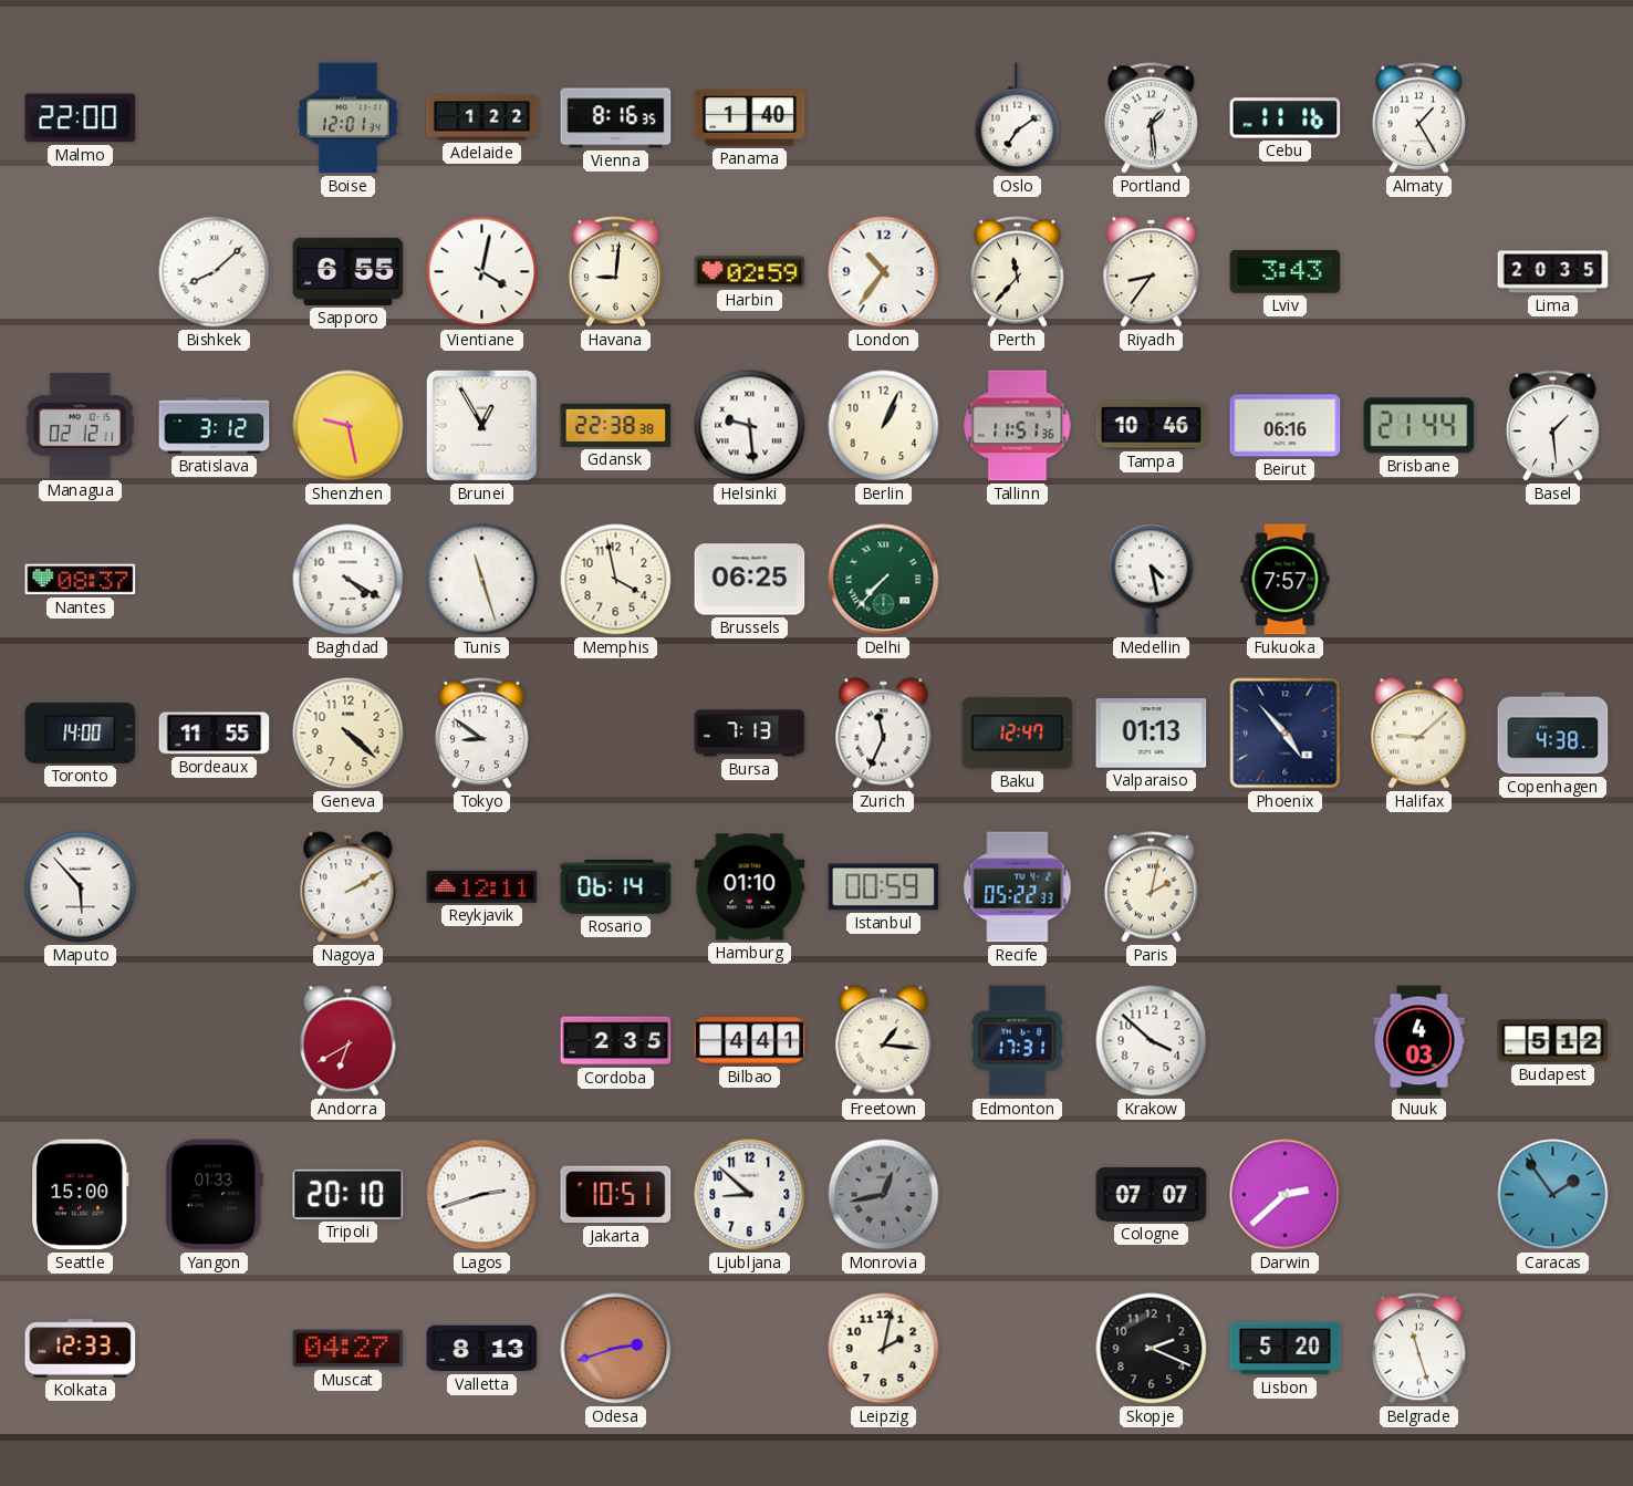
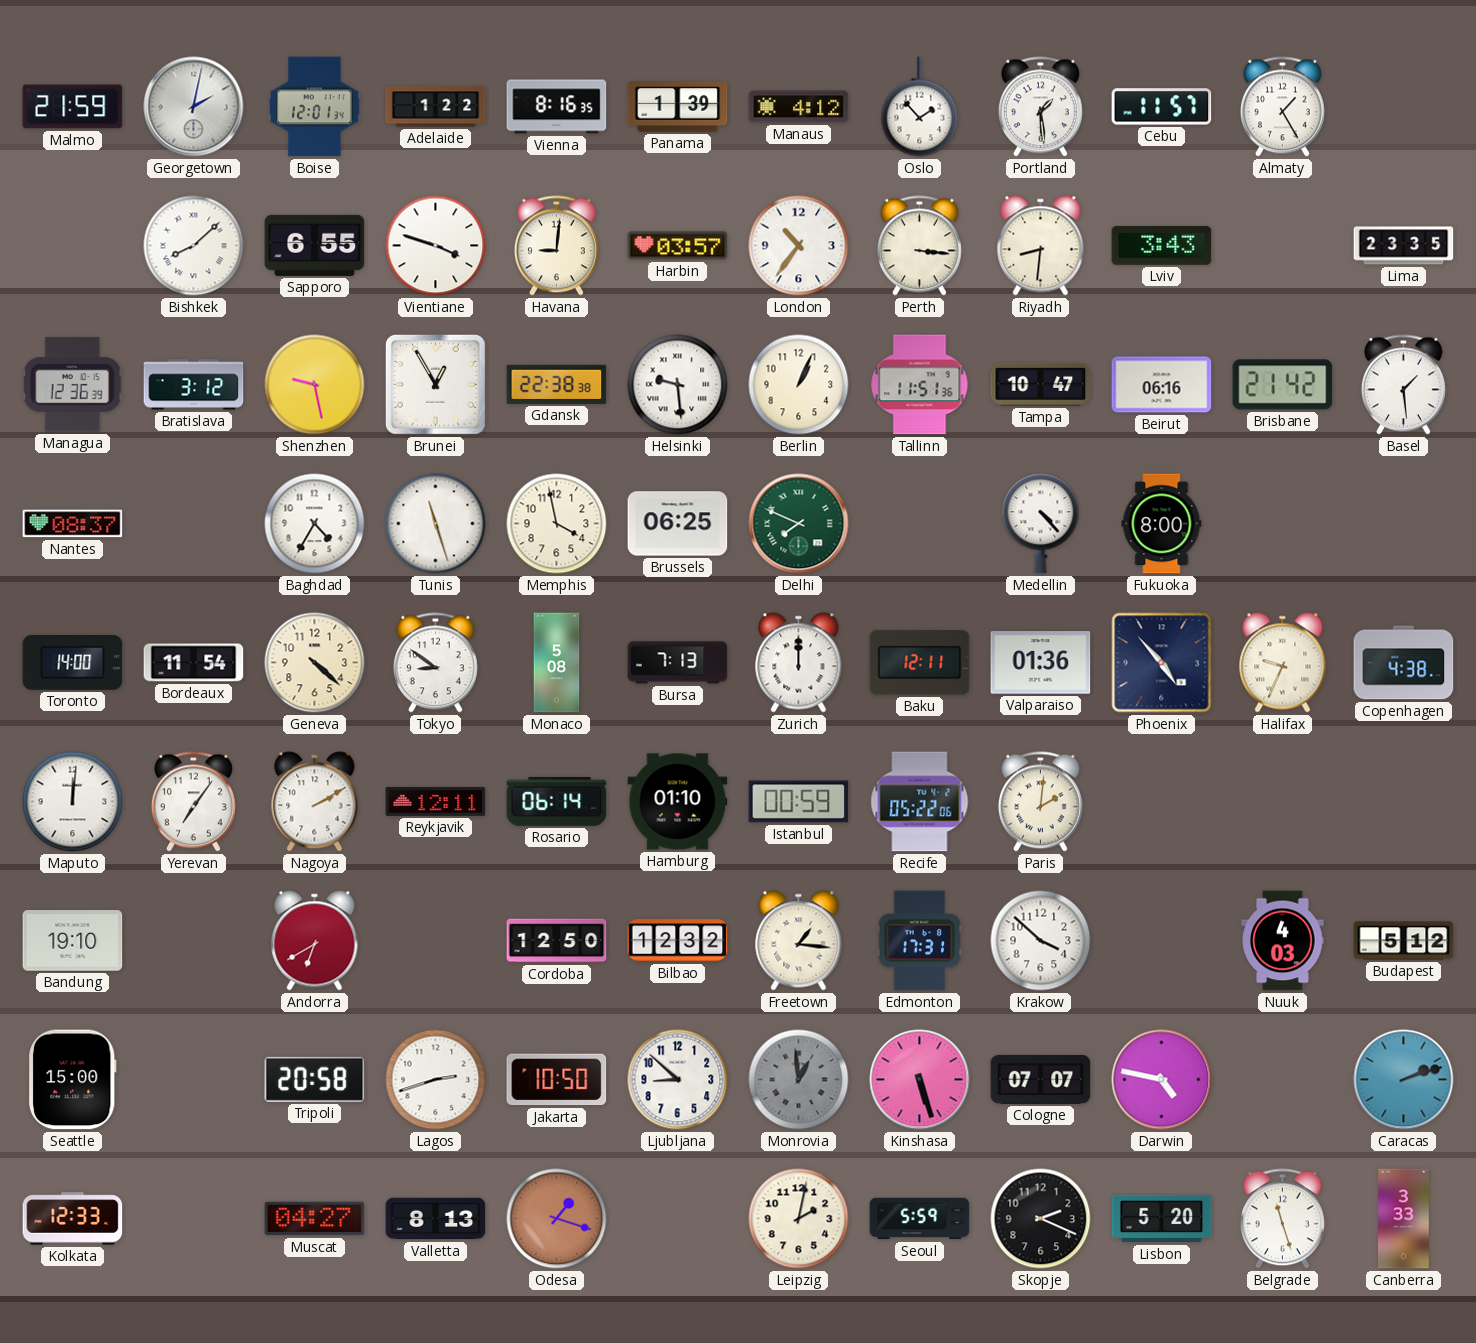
Malmo: 22:00 -> 21:59
Georgetown: none -> 2:02
Panama: 1:40 -> 1:39
Manaus: none -> 4:12
Oslo: 7:09 -> 1:53
Cebu: 11:16 -> 11:57
Vientiane: 4:02 -> 3:48
Harbin: 02:59 -> 03:57
Perth: 11:37 -> 3:16
Riyadh: 8:36 -> 8:31
Lima: 20:35 -> 23:35
Managua: 02:12 -> 12:36
Tampa: 10:46 -> 10:47
Brisbane: 21:44 -> 21:42
Baghdad: 4:20 -> 4:35
Delhi: 7:37 -> 7:49
Medellin: 4:28 -> 4:23
Fukuoka: 7:57 -> 8:00
Bordeaux: 11:55 -> 11:54
Monaco: none -> 5:08
Zurich: 11:34 -> 12:00
Baku: 12:47 -> 12:11
Valparaiso: 01:13 -> 01:36
Halifax: 9:08 -> 9:34
Maputo: 5:53 -> 12:01
Yerevan: none -> 7:06
Recife: 05:22:33 -> 05:22:06
Paris: 2:02 -> 2:01
Bandung: none -> 19:10
Cordoba: 2:35 -> 12:50
Bilbao: 4:41 -> 12:32
Yangon: 01:33 -> none
Tripoli: 20:10 -> 20:58
Jakarta: 10:51 -> 10:50
Monrovia: 12:43 -> 12:59
Kinshasa: none -> 5:27
Darwin: 2:38 -> 4:47
Caracas: 1:54 -> 2:12
Odesa: 2:42 -> 1:18
Seoul: none -> 5:59
Canberra: none -> 3:33
